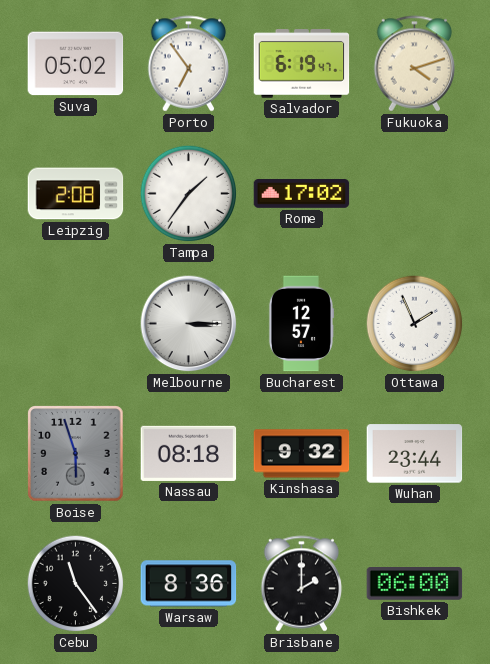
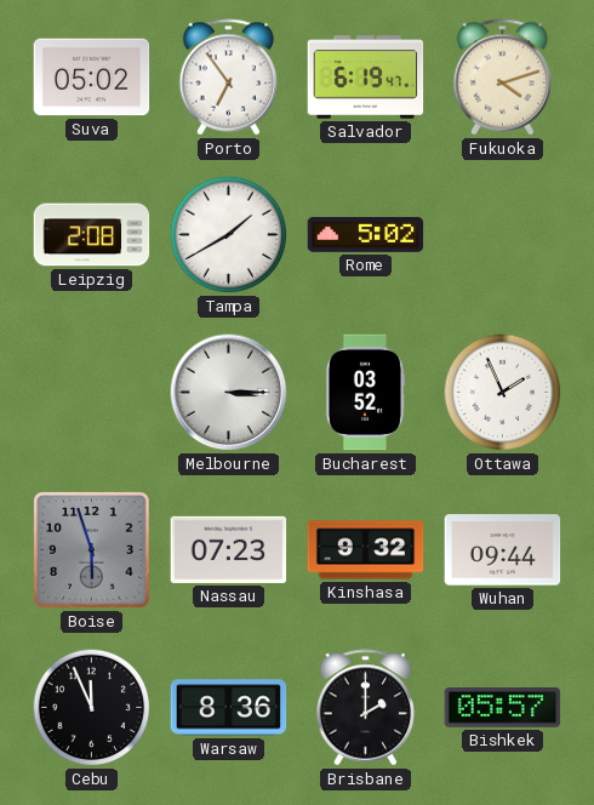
Tampa: 1:36 -> 1:40
Rome: 17:02 -> 5:02
Bucharest: 12:57 -> 03:52
Nassau: 08:18 -> 07:23
Wuhan: 23:44 -> 09:44
Cebu: 11:24 -> 11:56
Bishkek: 06:00 -> 05:57
